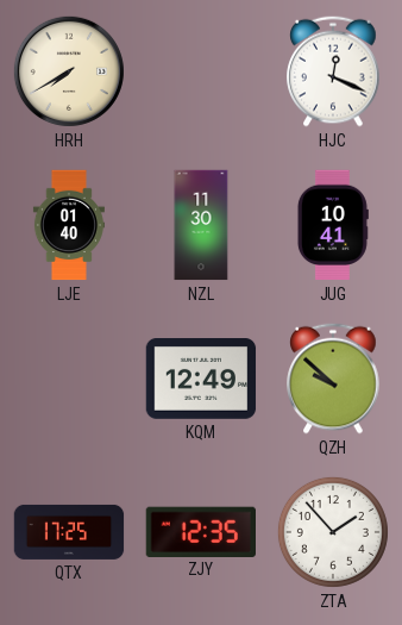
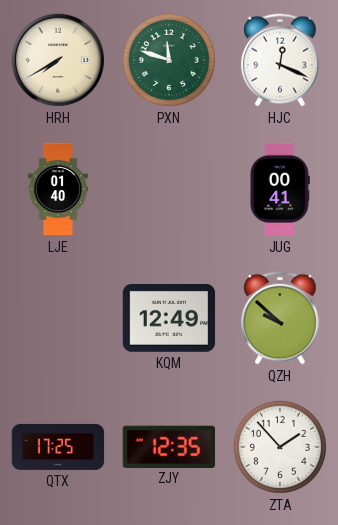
PXN: none -> 11:48
NZL: 11:30 -> none
JUG: 10:41 -> 00:41
